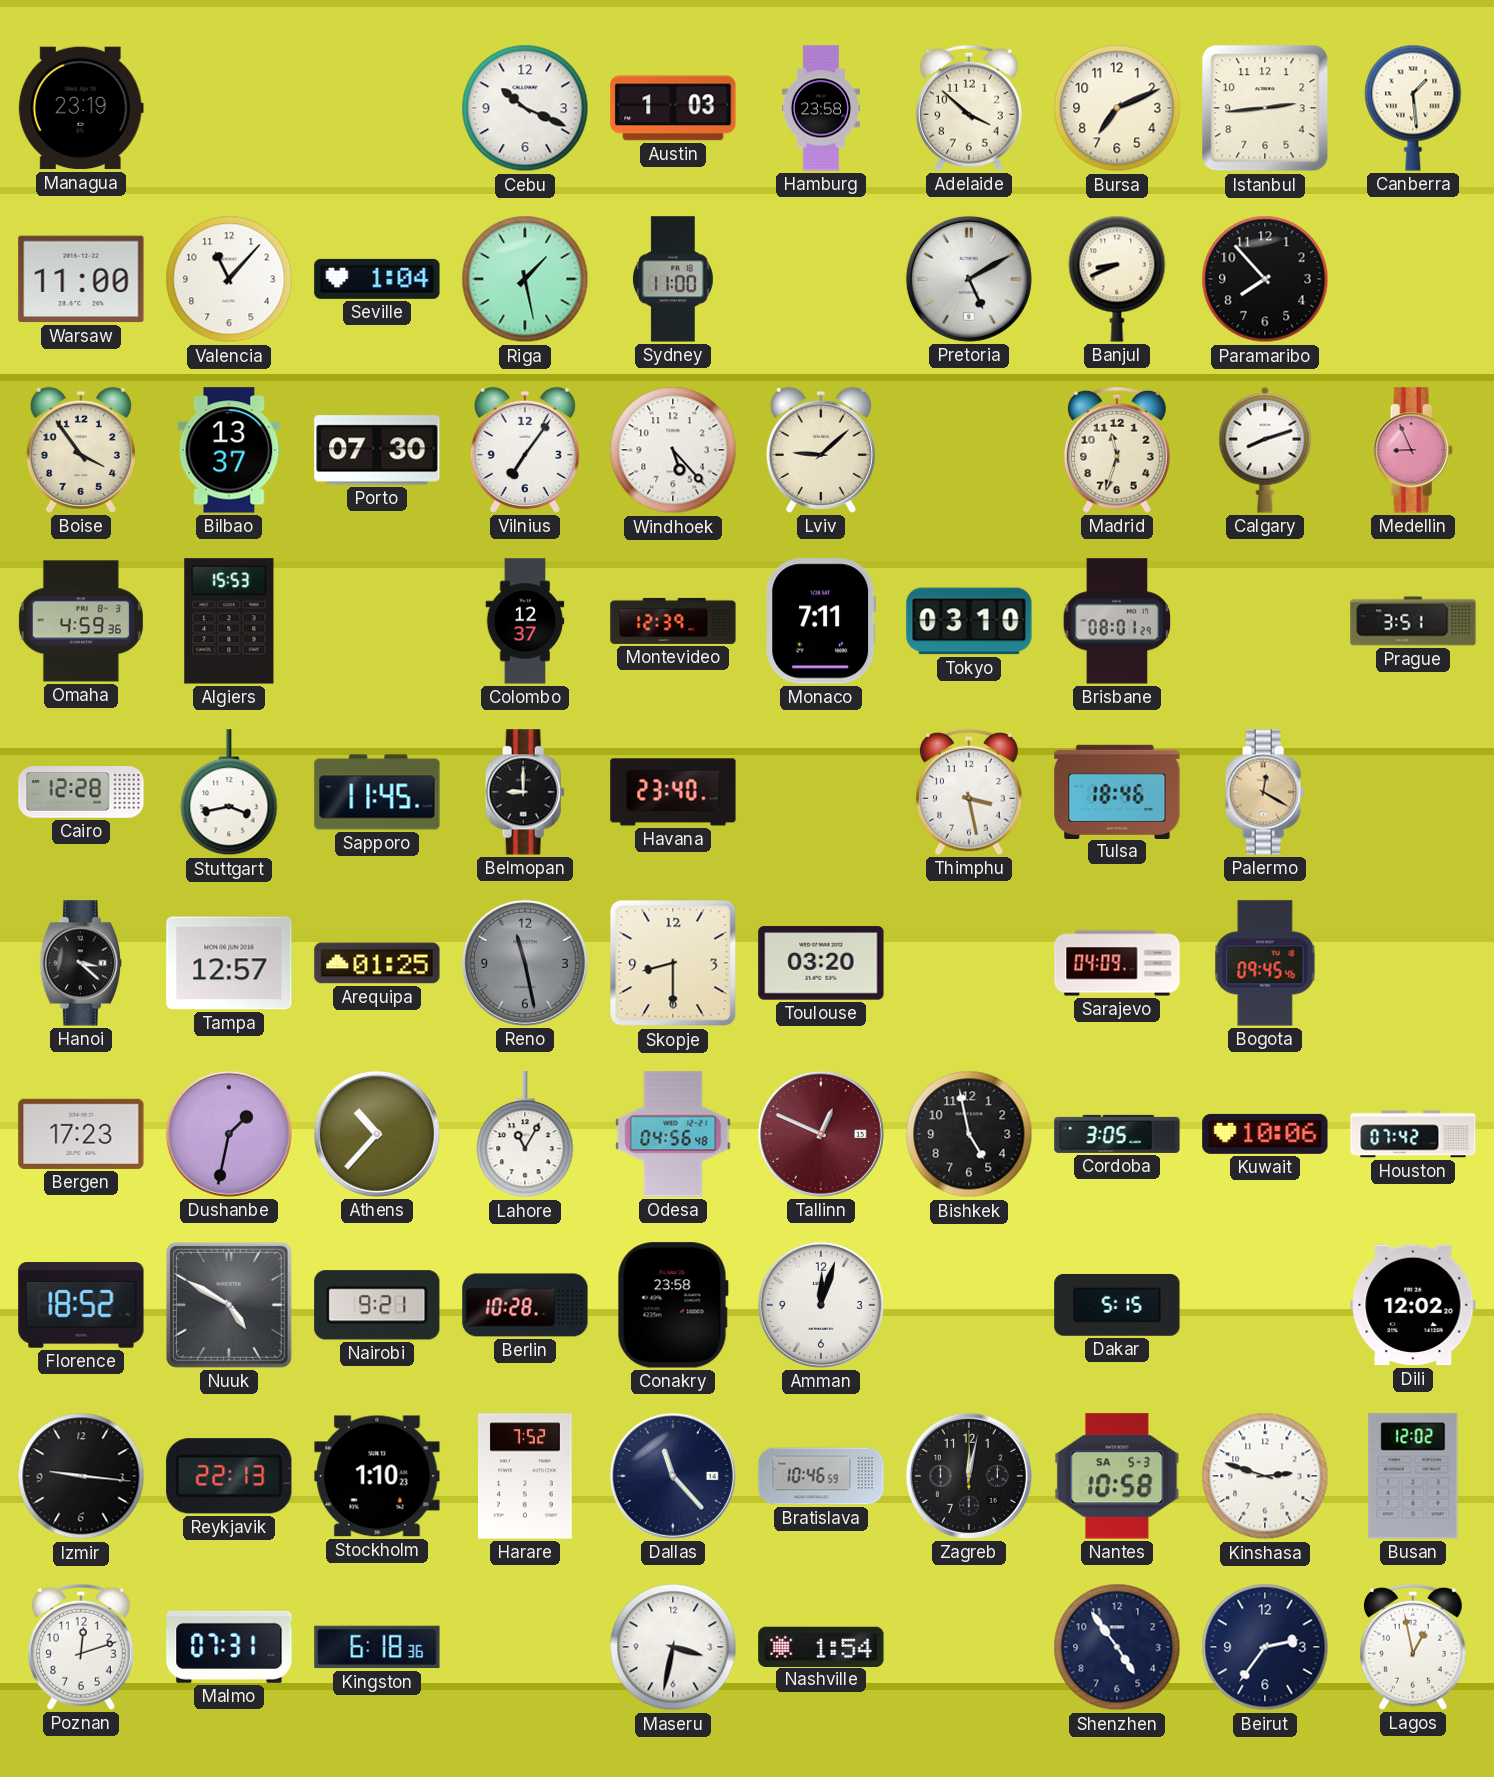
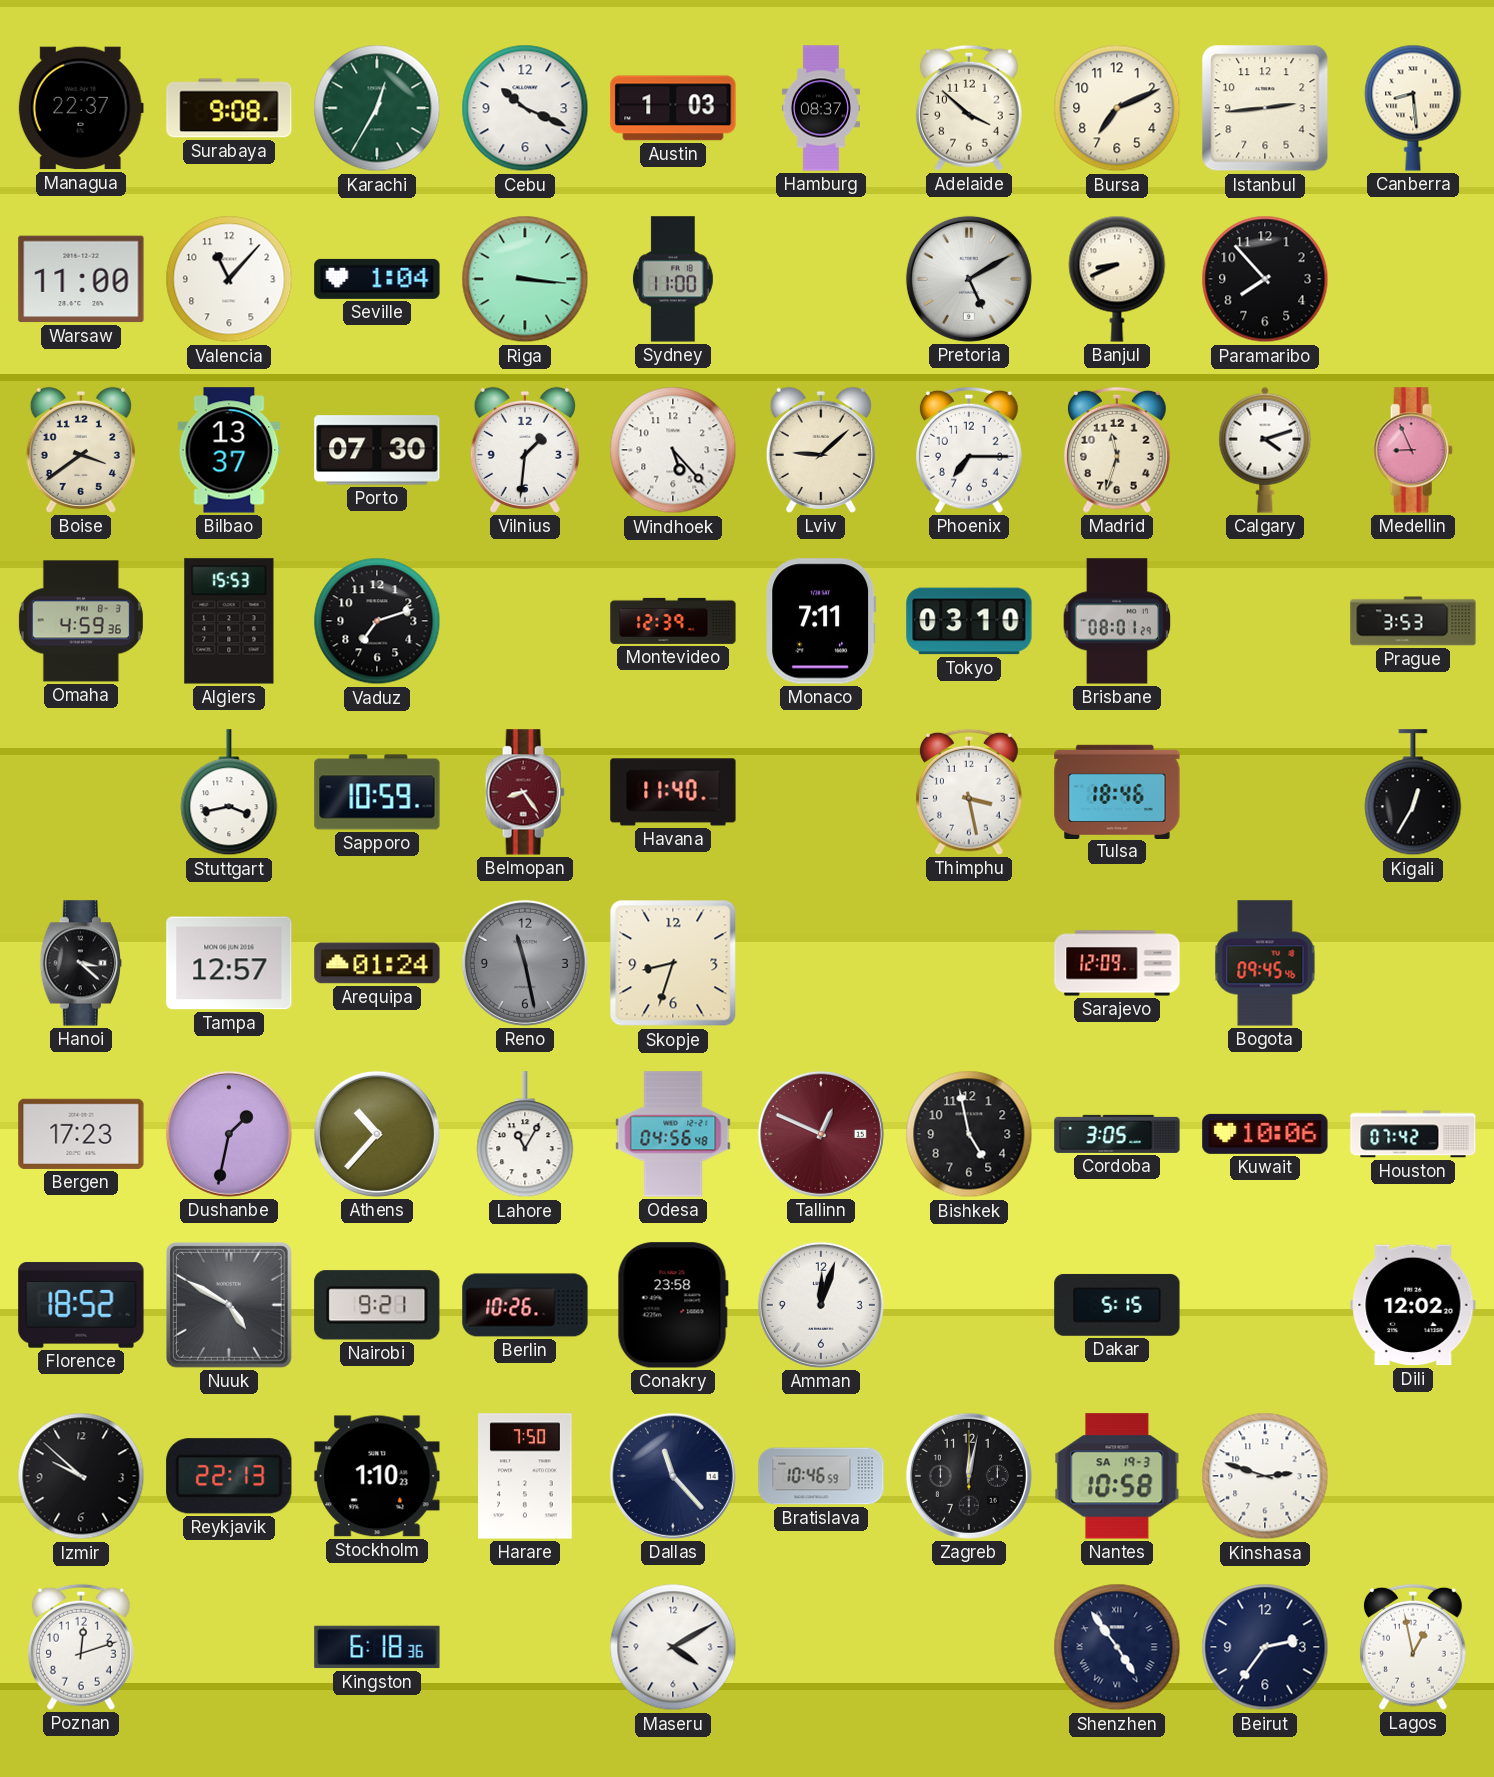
Managua: 23:19 -> 22:37
Surabaya: none -> 9:08
Karachi: none -> 12:35
Hamburg: 23:58 -> 08:37
Canberra: 1:29 -> 8:29
Riga: 1:28 -> 3:16
Boise: 3:54 -> 3:39
Vilnius: 7:06 -> 1:31
Phoenix: none -> 7:15
Calgary: 8:12 -> 4:12
Vaduz: none -> 7:12
Colombo: 12:37 -> none
Prague: 3:51 -> 3:53
Cairo: 12:28 -> none
Sapporo: 11:45 -> 10:59
Belmopan: 9:00 -> 8:24
Belmopan dial: black -> burgundy
Havana: 23:40 -> 11:40
Palermo: 12:20 -> none
Kigali: none -> 12:35
Arequipa: 01:25 -> 01:24
Skopje: 8:30 -> 8:33
Toulouse: 03:20 -> none
Sarajevo: 04:09 -> 12:09
Berlin: 10:28 -> 10:26
Izmir: 9:16 -> 9:52
Harare: 7:52 -> 7:50
Nantes date: SA 5-3 -> SA 19-3
Busan: 12:02 -> none
Malmo: 07:31 -> none
Maseru: 3:32 -> 4:10
Nashville: 1:54 -> none
Shenzhen numerals: Arabic -> Roman
